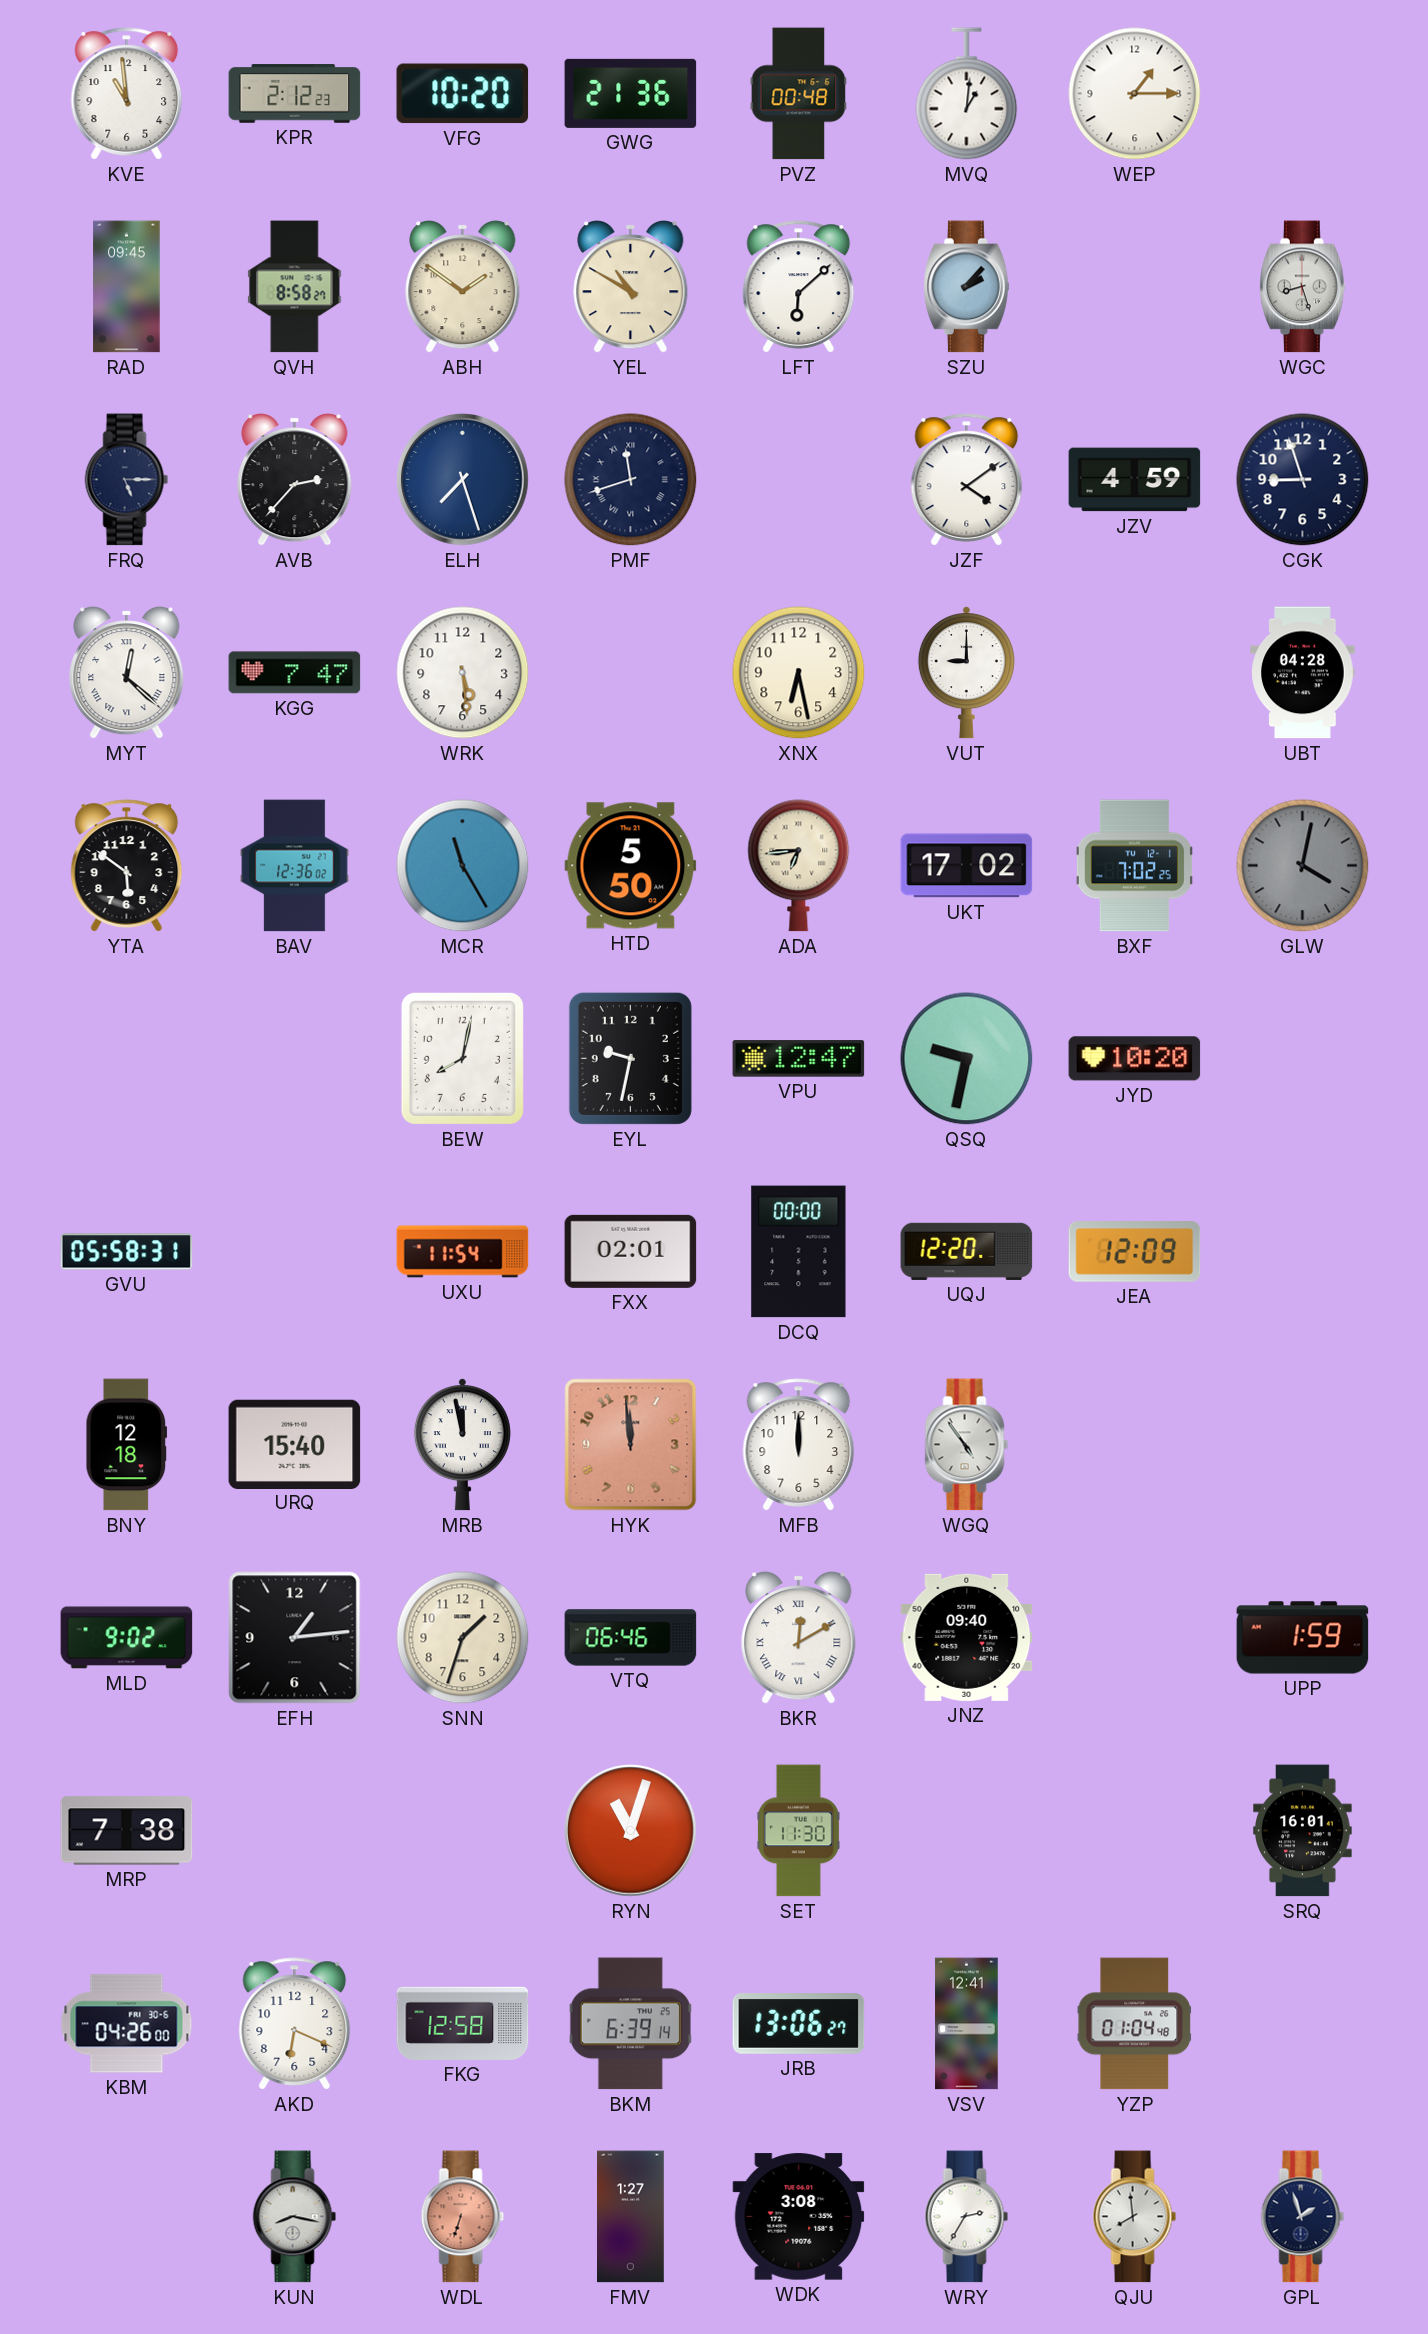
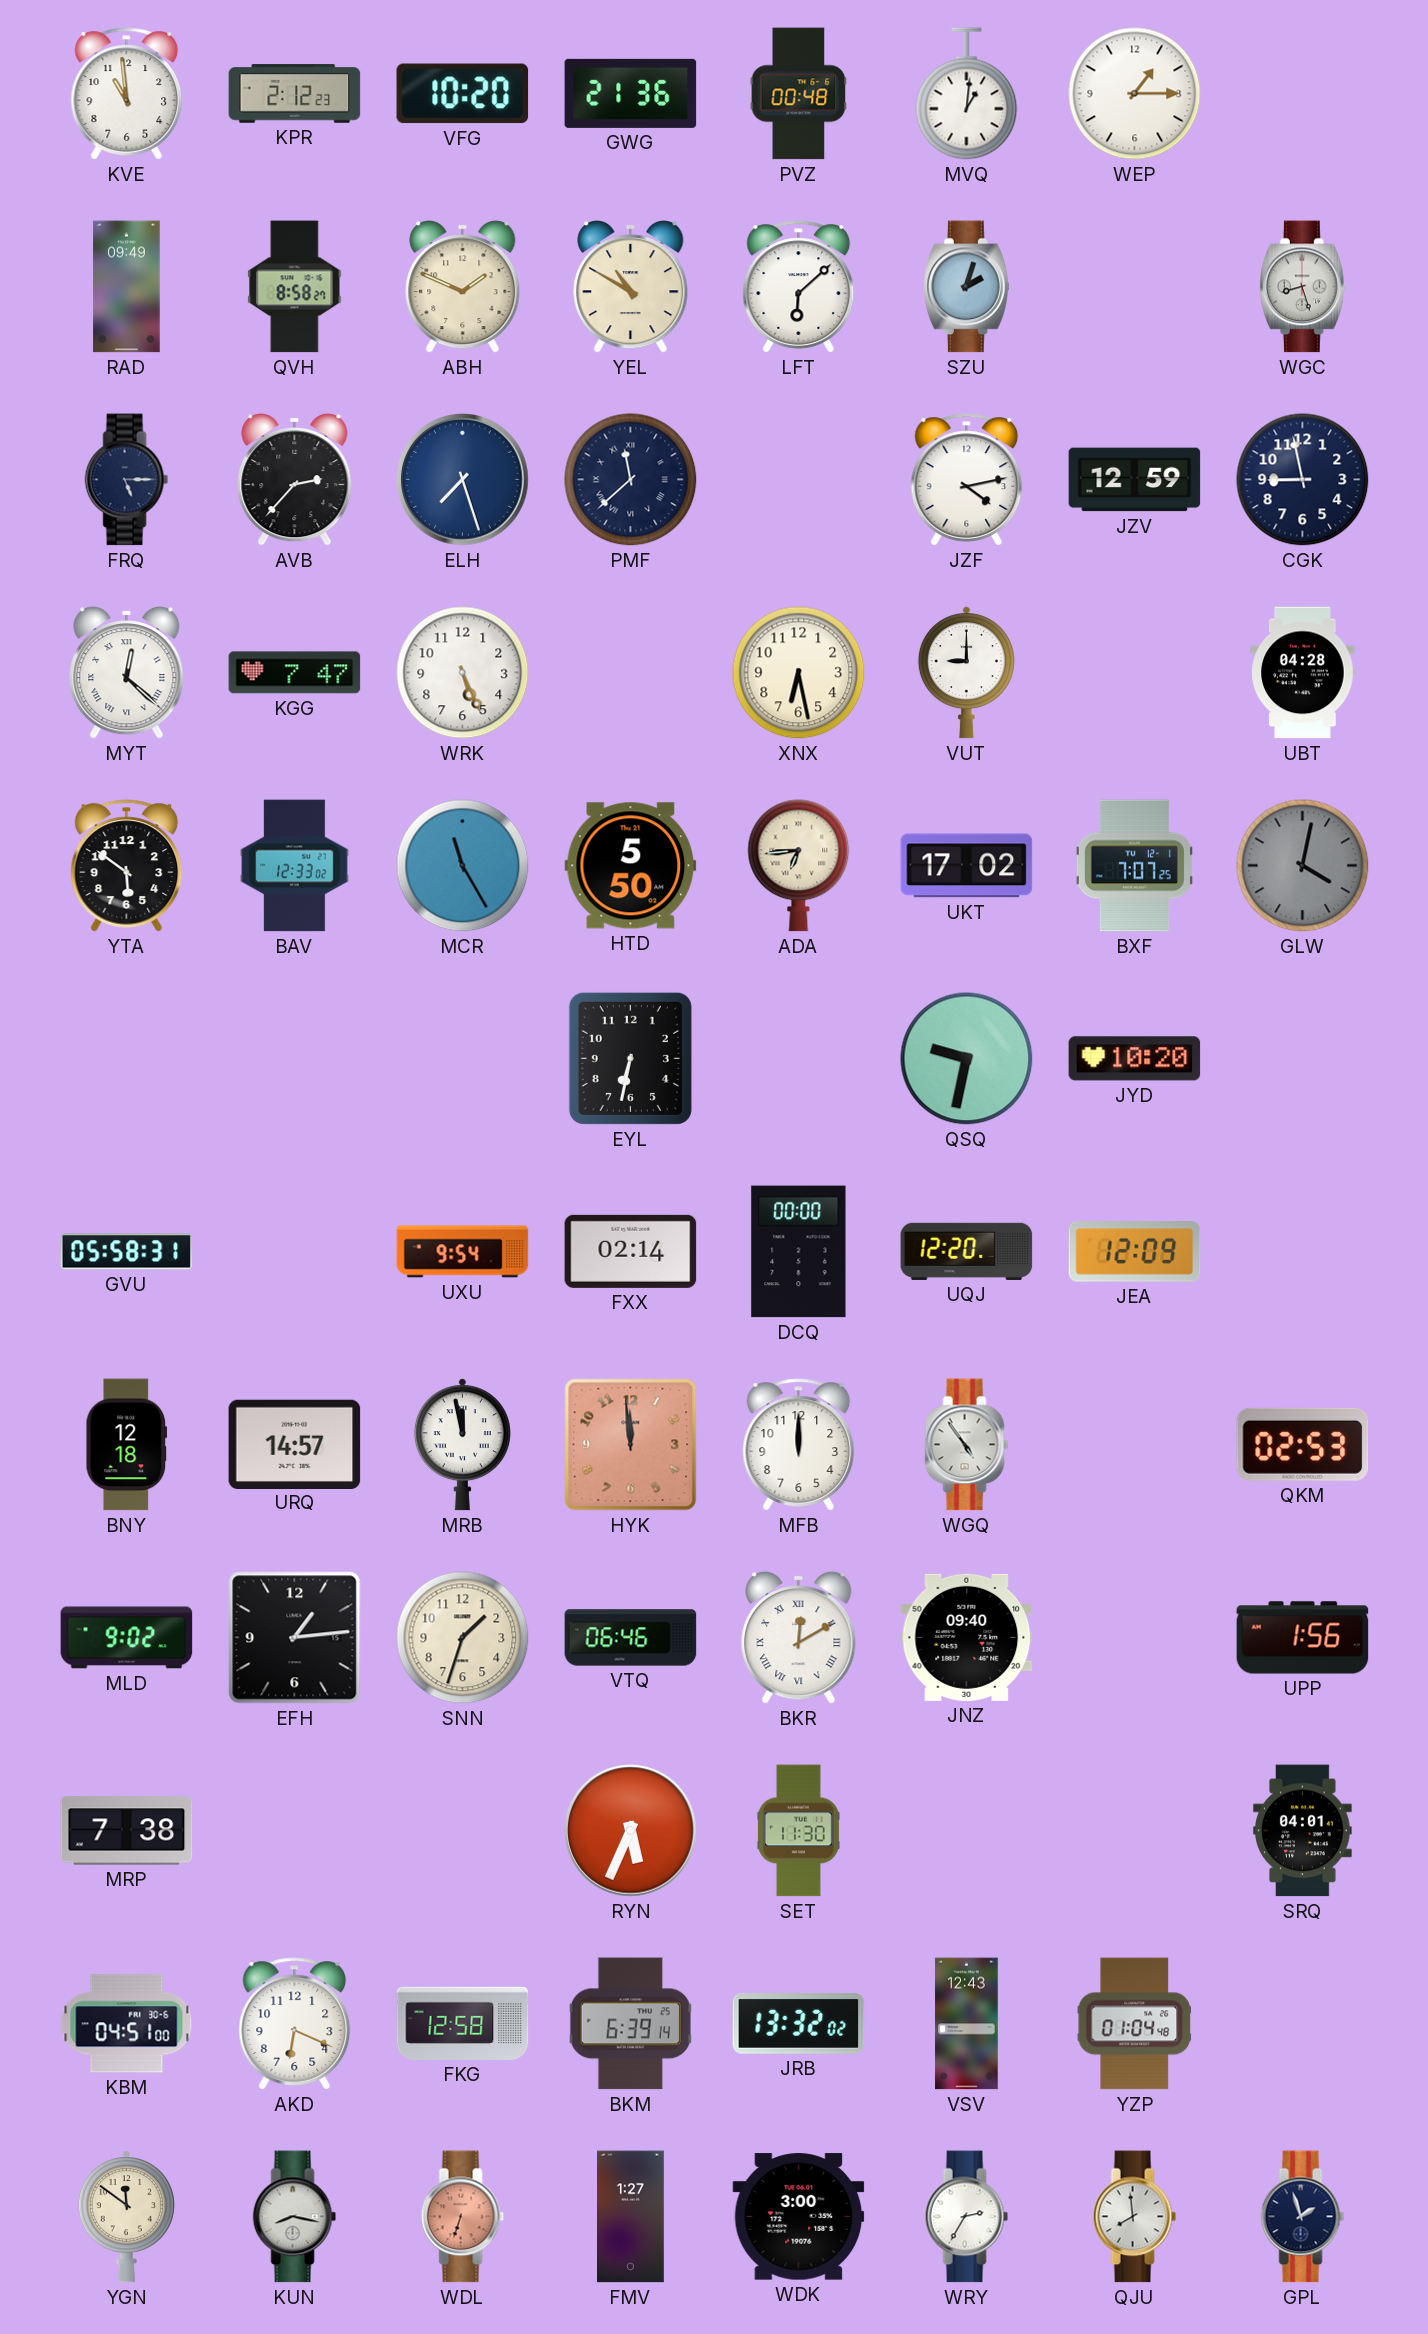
RAD: 09:45 -> 09:49
ABH: 1:51 -> 1:49
SZU: 2:07 -> 2:03
PMF: 11:42 -> 11:38
JZF: 4:09 -> 4:13
JZV: 4:59 -> 12:59
CGK: 8:57 -> 8:58
WRK: 5:29 -> 5:26
BAV: 12:36 -> 12:33
BXF: 7:02 -> 7:07
BEW: 8:02 -> none
EYL: 9:32 -> 6:32
VPU: 12:47 -> none
UXU: 11:54 -> 9:54
FXX: 02:01 -> 02:14
URQ: 15:40 -> 14:57
QKM: none -> 02:53
UPP: 1:59 -> 1:56
RYN: 11:03 -> 5:34
SRQ: 16:01 -> 04:01
KBM: 04:26 -> 04:51
JRB: 13:06 -> 13:32
VSV: 12:41 -> 12:43
YGN: none -> 11:51
WDK: 3:08 -> 3:00
